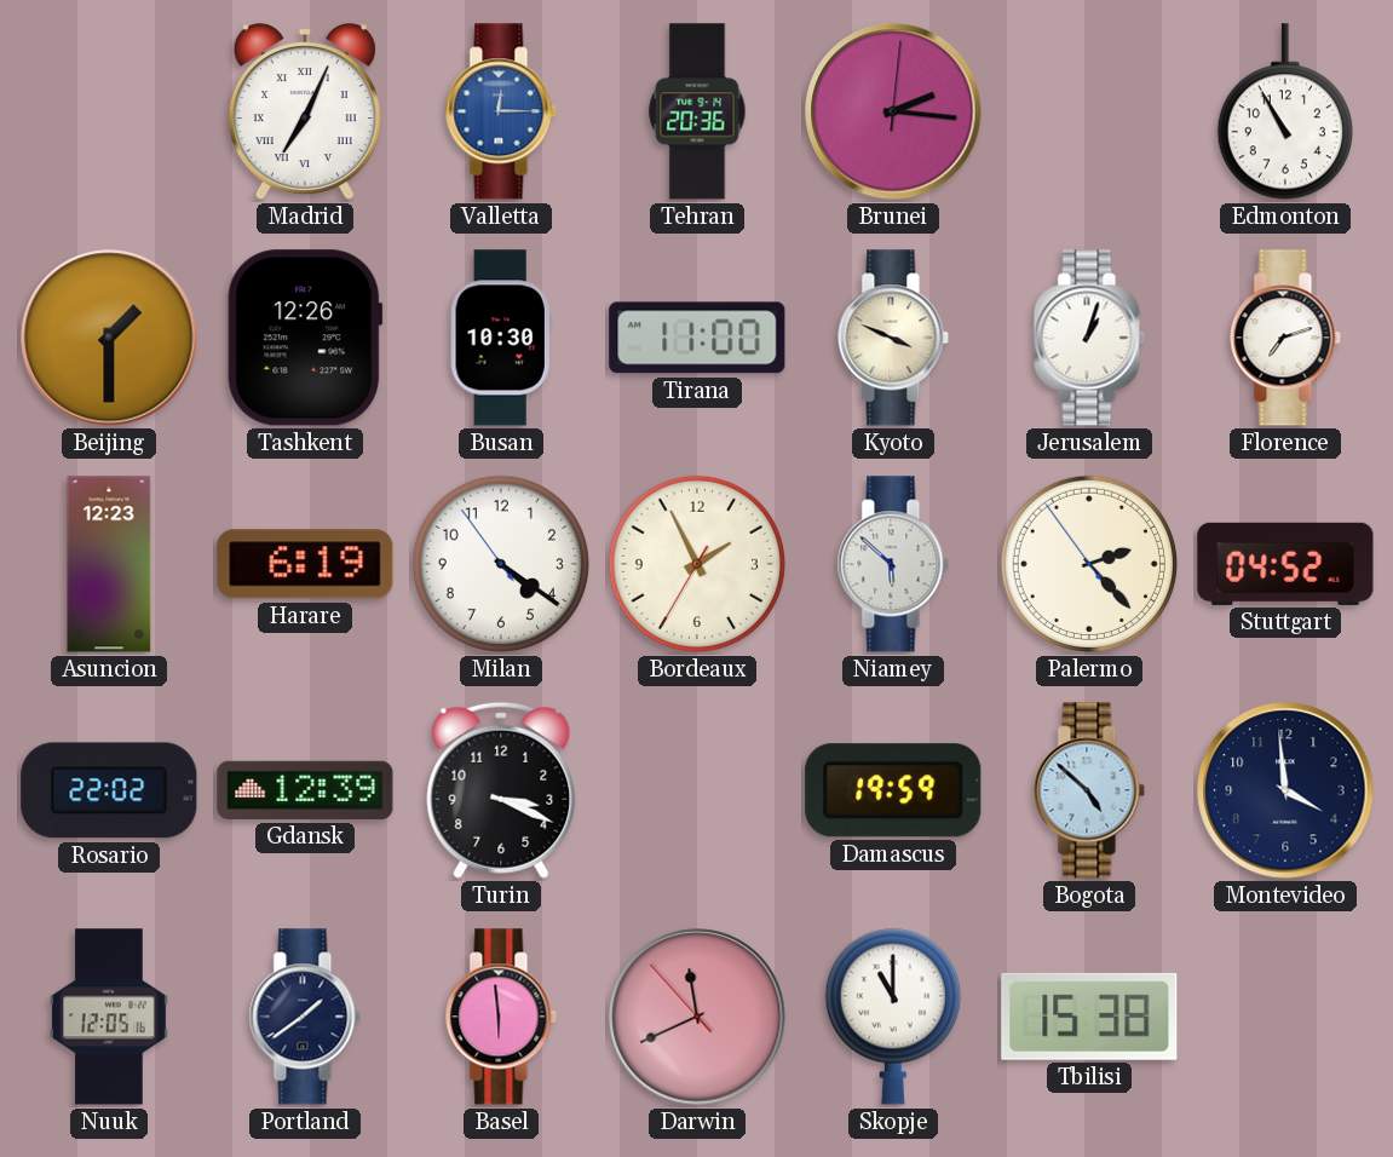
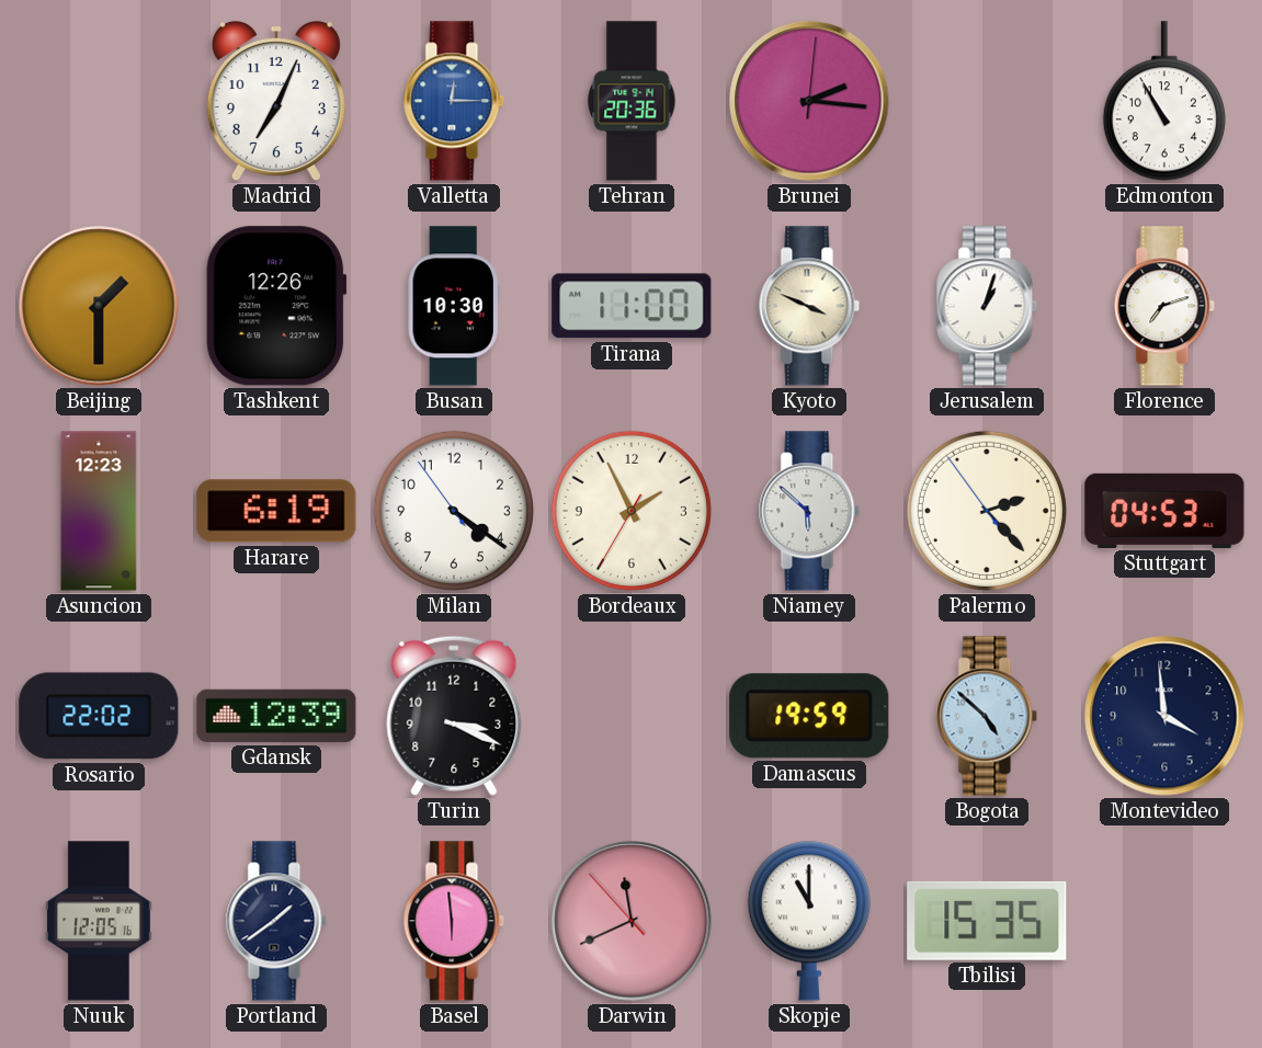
Madrid numerals: Roman -> Arabic
Stuttgart: 04:52 -> 04:53
Tbilisi: 15:38 -> 15:35
